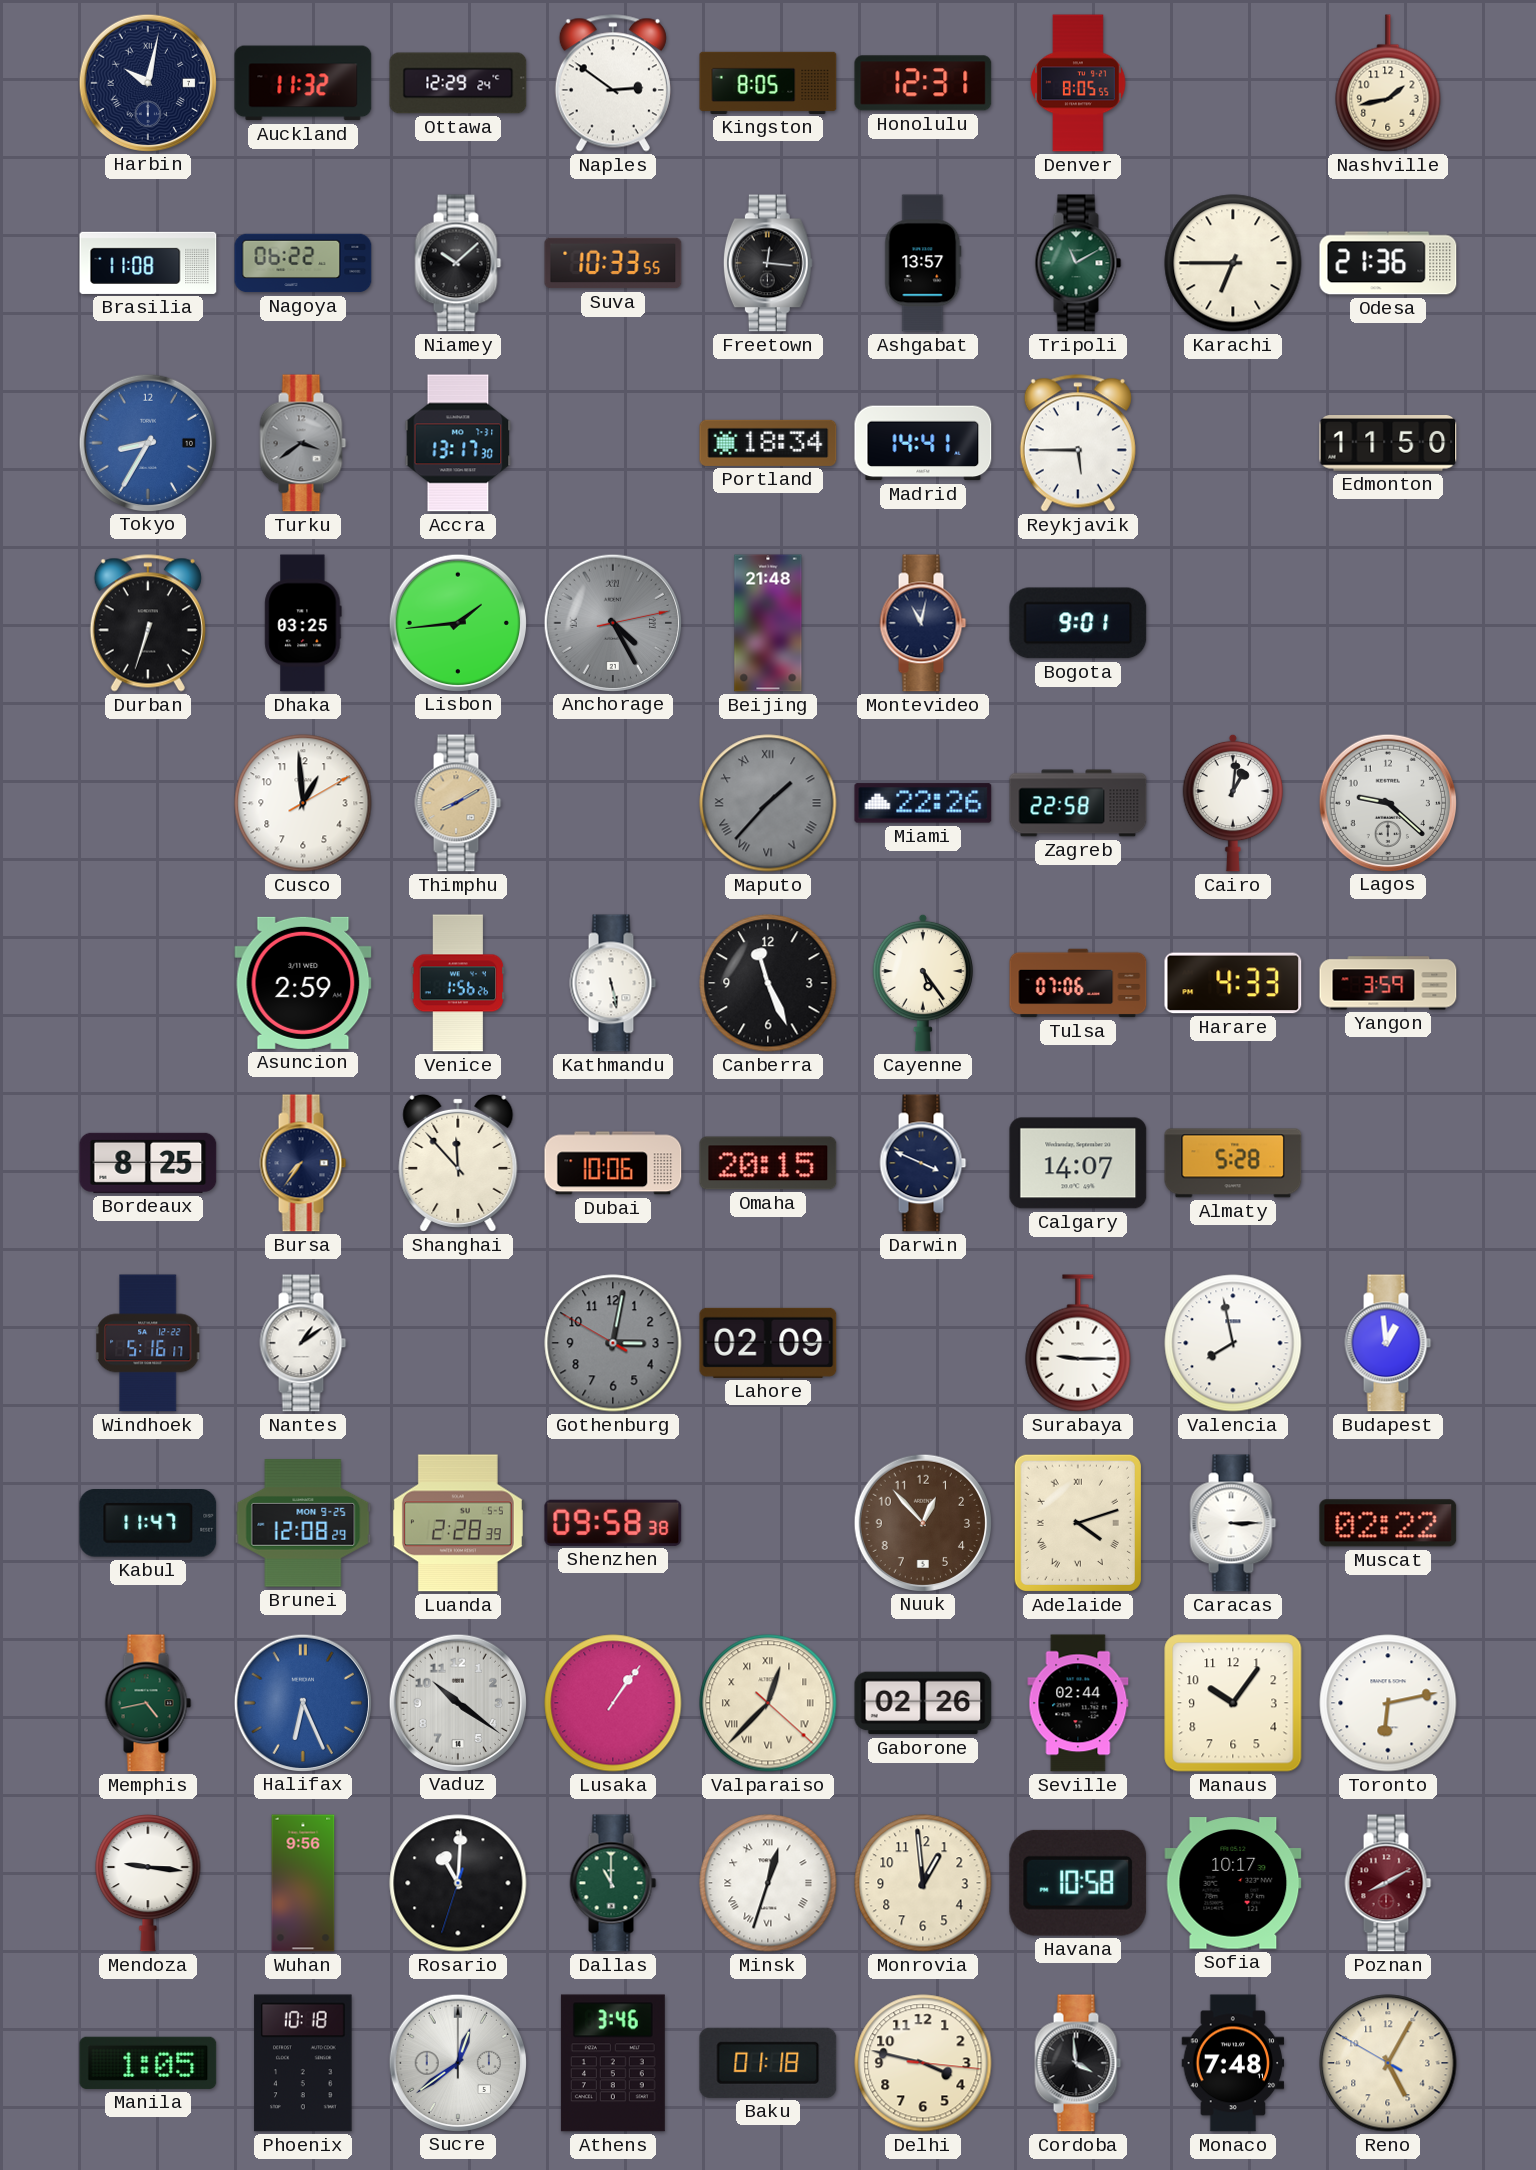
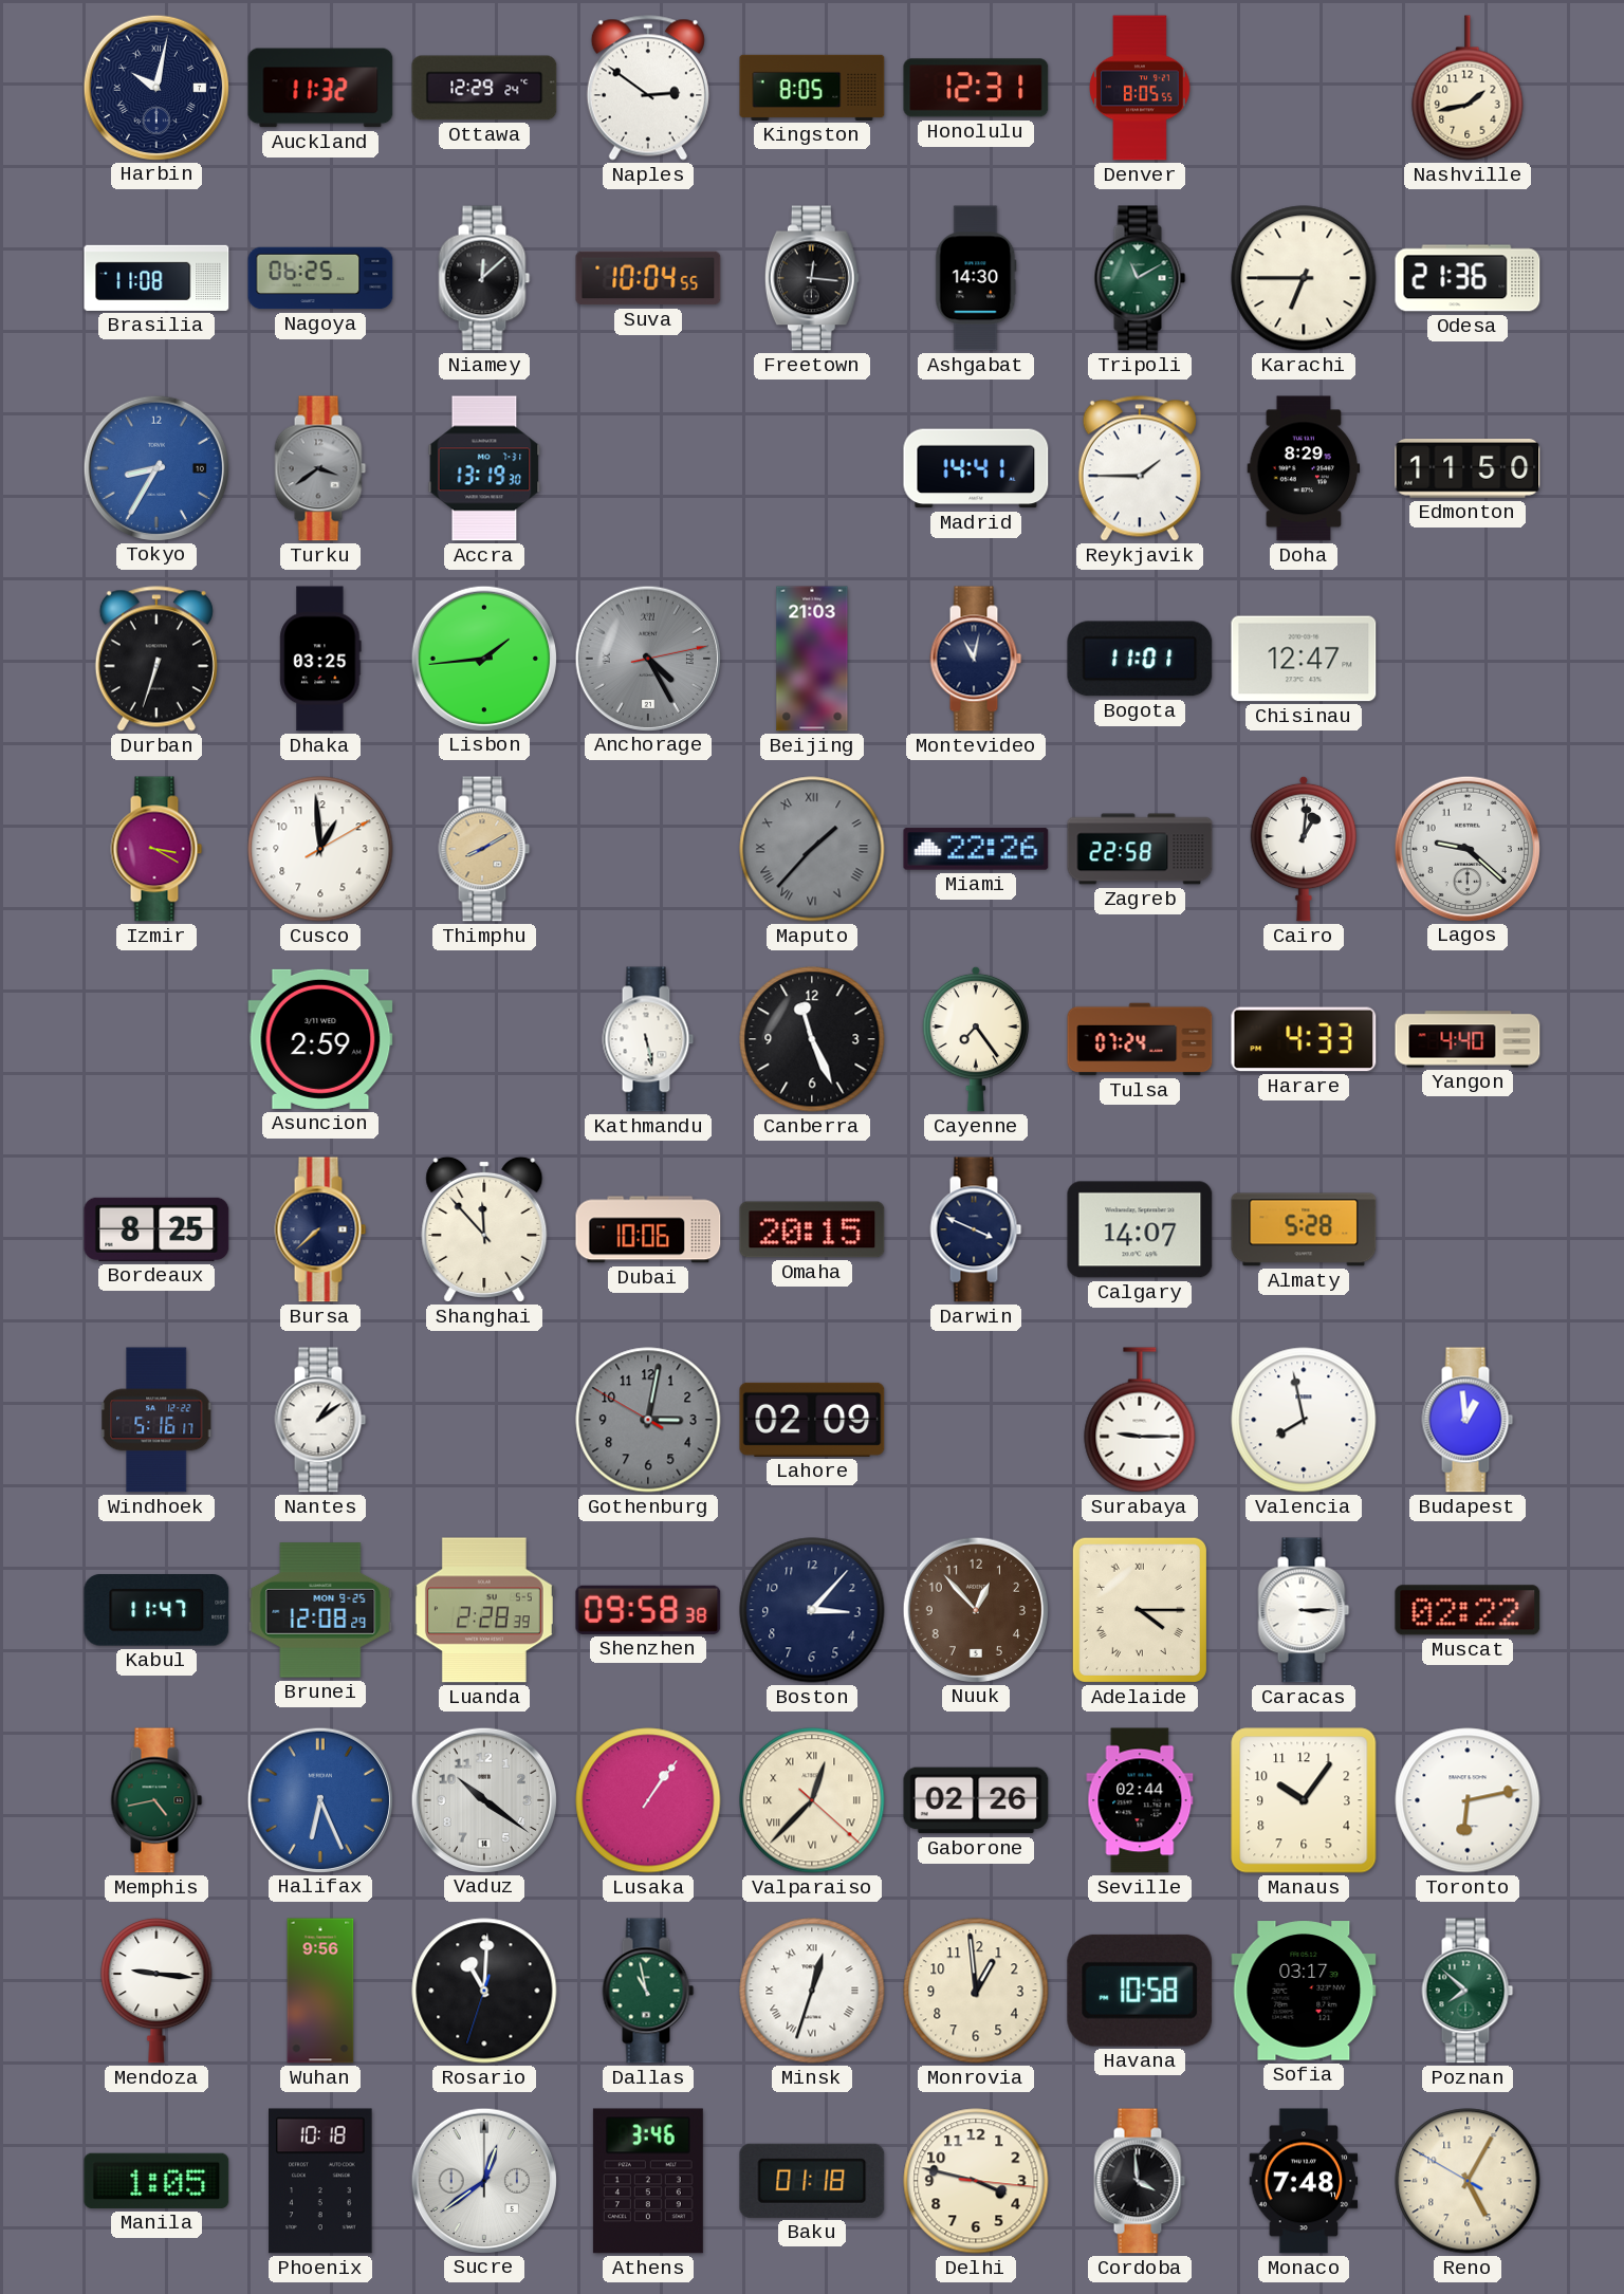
Nagoya: 06:22 -> 06:25
Niamey: 10:08 -> 12:08
Suva: 10:33 -> 10:04
Ashgabat: 13:57 -> 14:30
Accra: 13:17 -> 13:19
Portland: 18:34 -> none
Reykjavik: 5:45 -> 1:45
Doha: none -> 8:29
Beijing: 21:48 -> 21:03
Bogota: 9:01 -> 11:01
Chisinau: none -> 12:47
Izmir: none -> 3:20
Venice: 1:56 -> none
Cayenne: 5:24 -> 7:24
Tulsa: 07:06 -> 07:24
Yangon: 3:59 -> 4:40
Bursa: 7:36 -> 7:38
Boston: none -> 3:07
Adelaide: 4:12 -> 4:15
Dallas: 11:00 -> 10:58
Sofia: 10:17 -> 03:17
Poznan: 8:10 -> 7:52
Poznan dial: burgundy -> green
